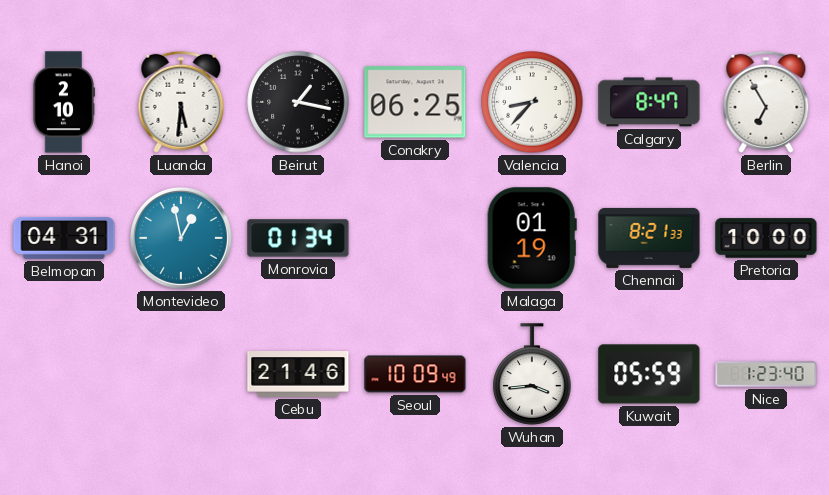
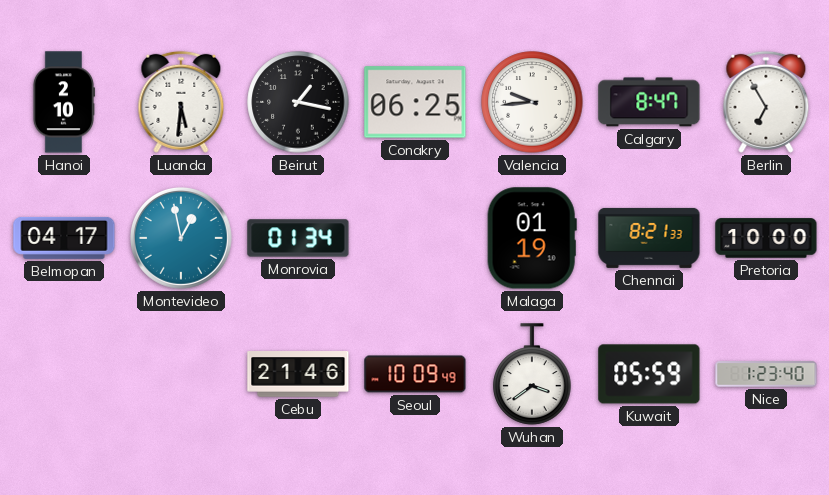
Valencia: 8:37 -> 9:44
Belmopan: 04:31 -> 04:17
Wuhan: 3:44 -> 3:39
